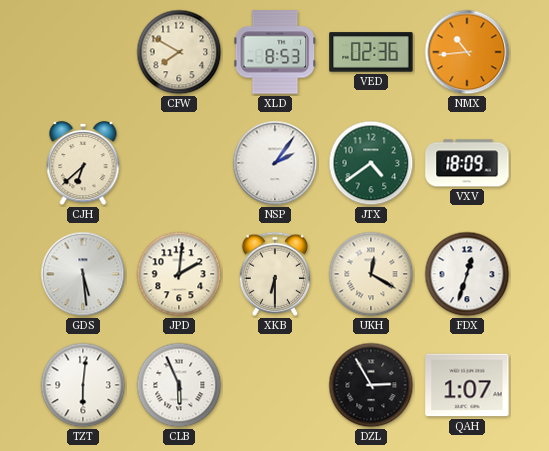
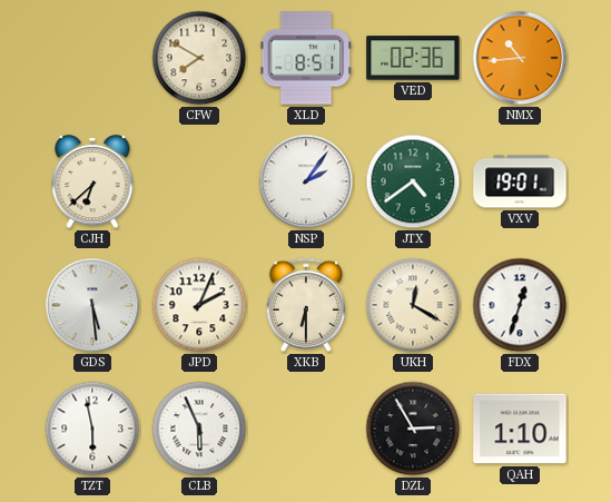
XLD: 8:53 -> 8:51
VXV: 18:09 -> 19:01
JPD: 2:01 -> 2:04
TZT: 6:01 -> 5:58
QAH: 1:07 -> 1:10
